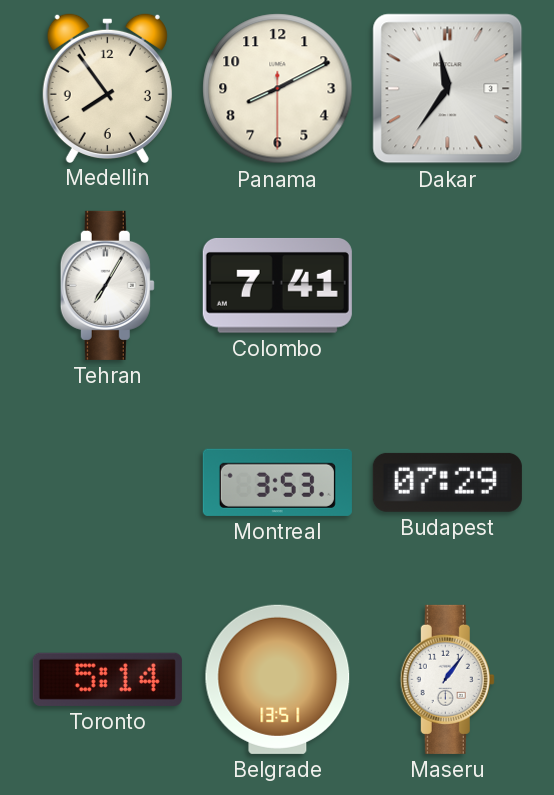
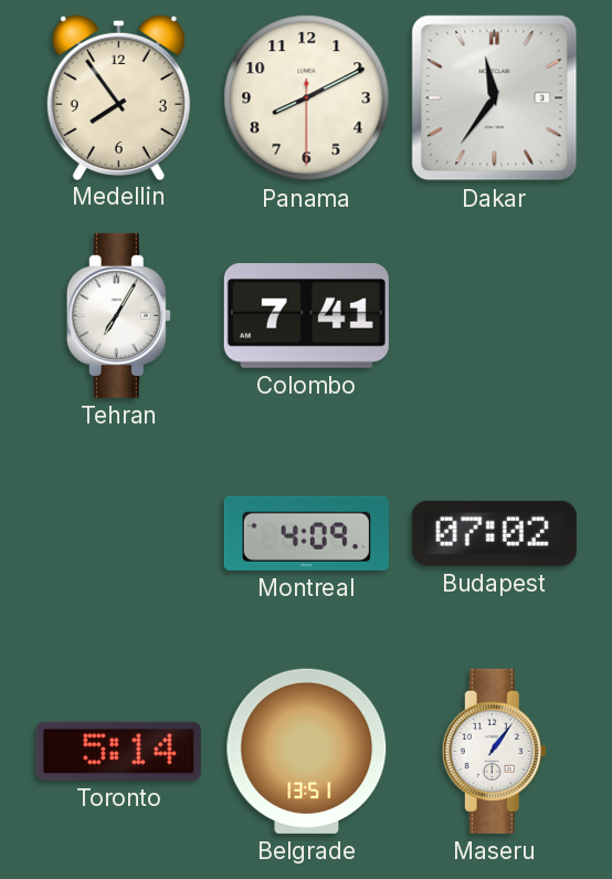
Montreal: 3:53 -> 4:09
Budapest: 07:29 -> 07:02
